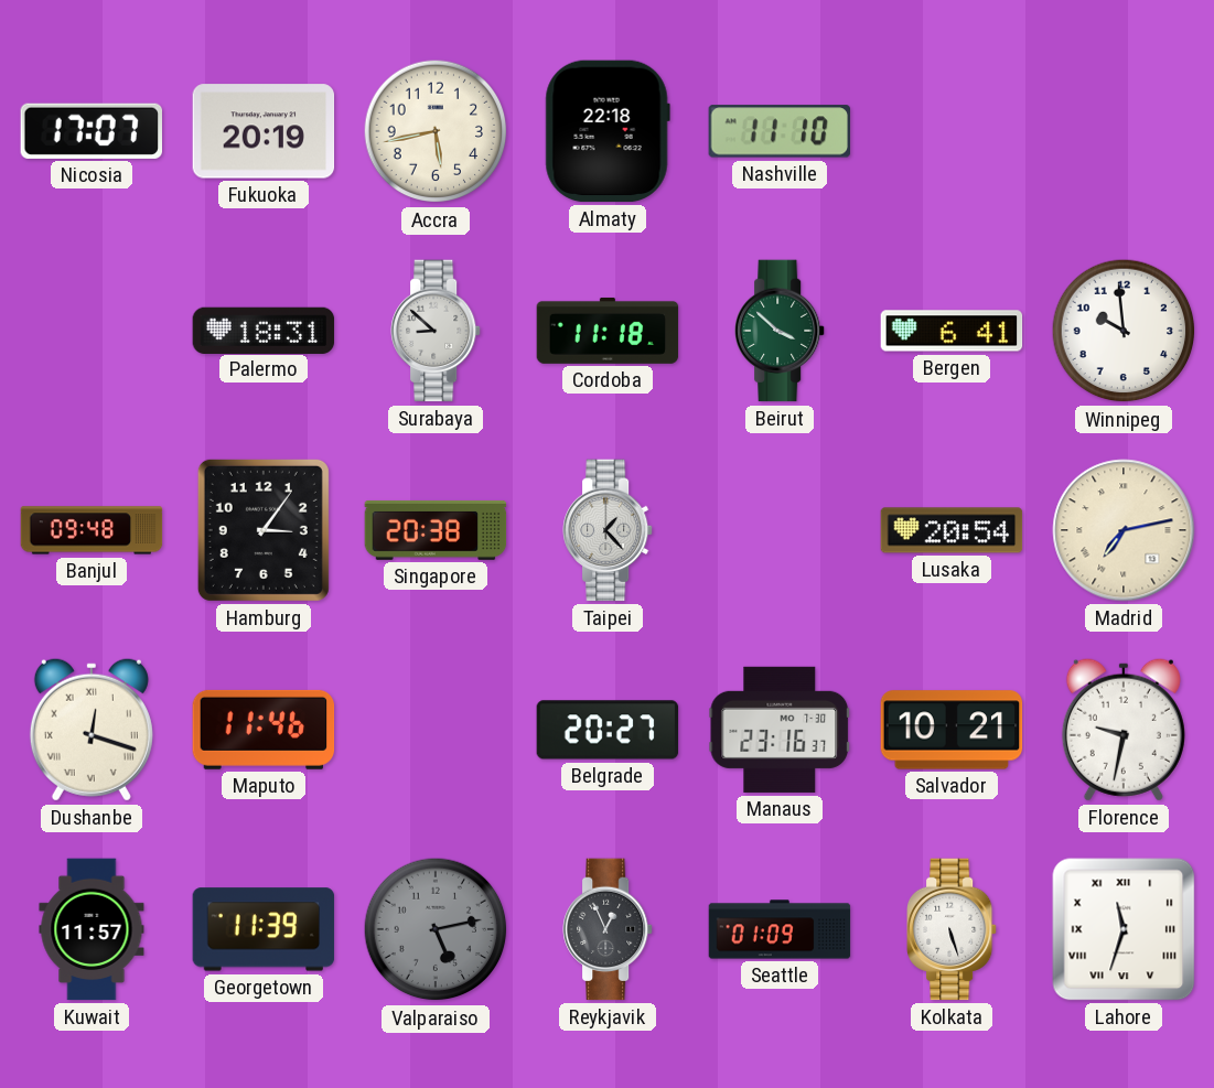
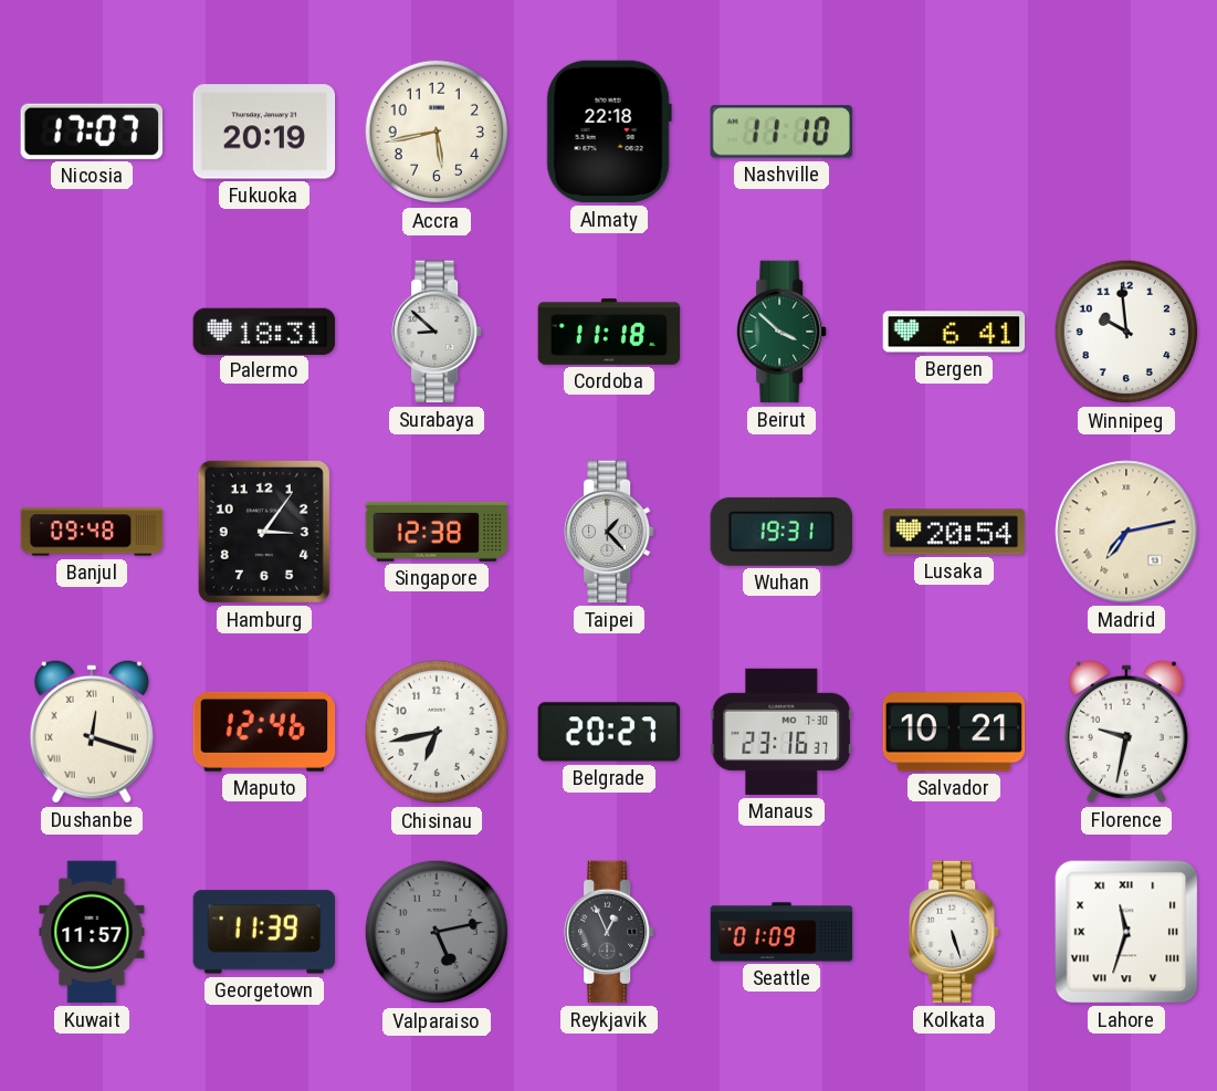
Singapore: 20:38 -> 12:38
Wuhan: none -> 19:31
Maputo: 11:46 -> 12:46
Chisinau: none -> 6:43
